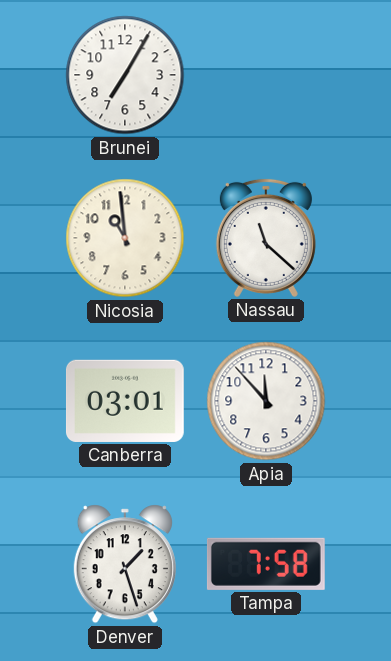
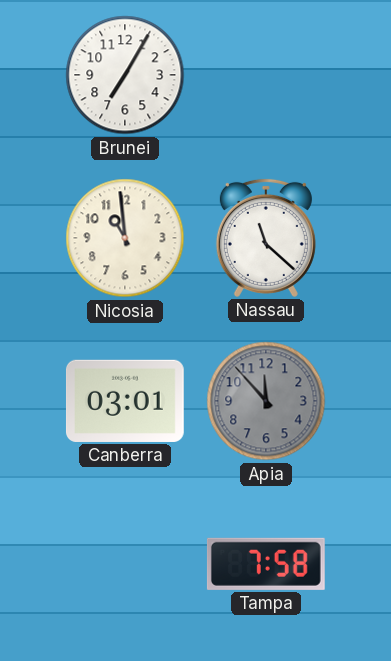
Apia dial: white -> grey
Denver: 1:27 -> none
